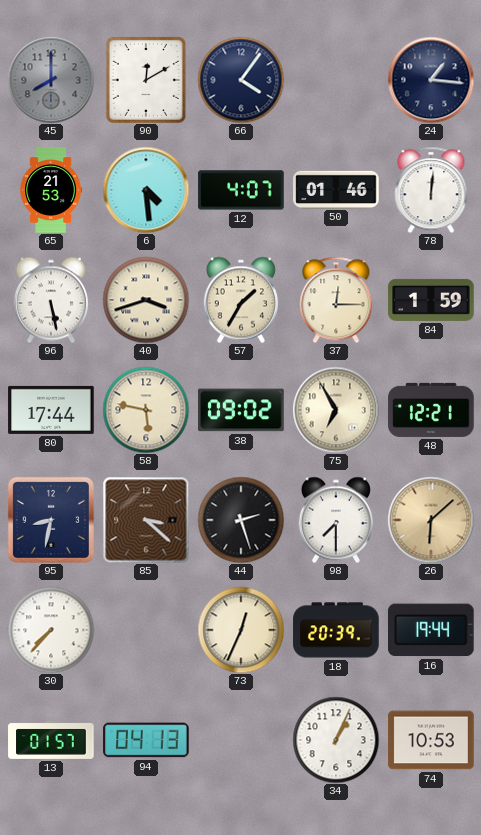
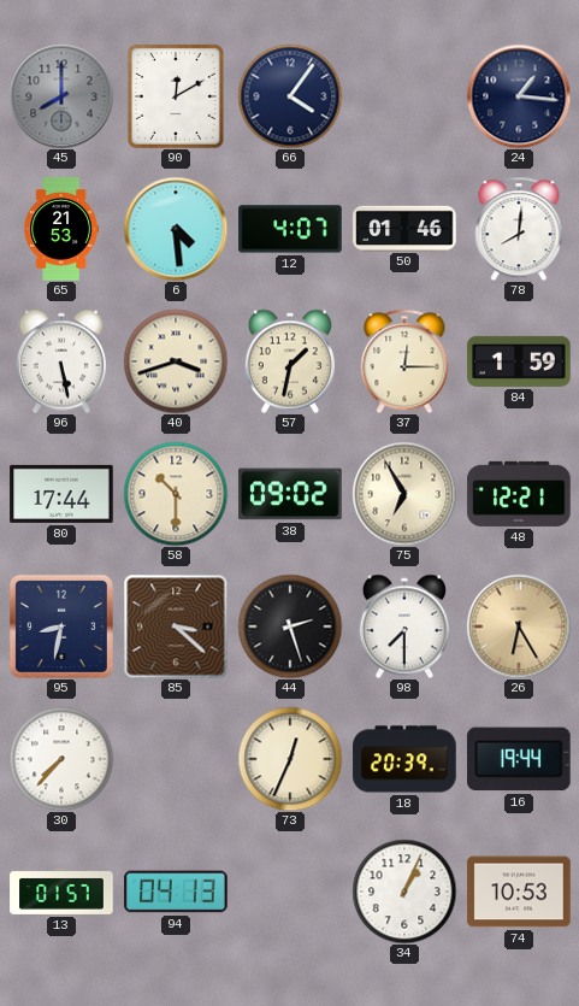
78: 12:01 -> 8:01
57: 1:35 -> 1:32
58: 5:47 -> 10:30
26: 6:08 -> 6:25
